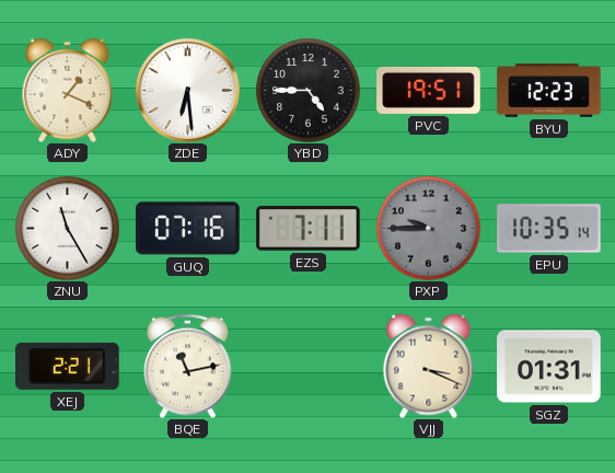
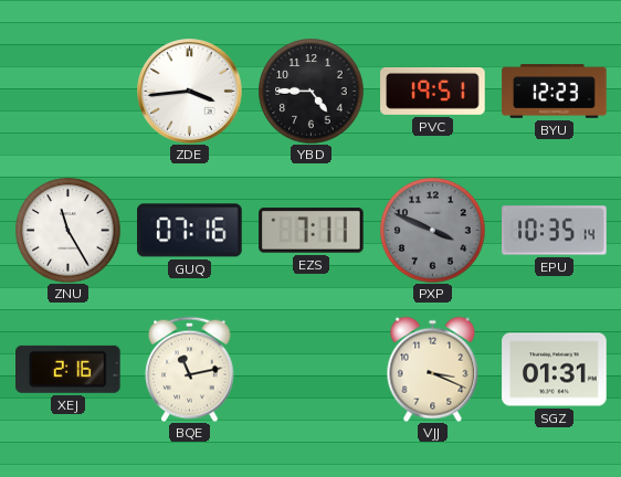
ADY: 1:19 -> none
ZDE: 6:29 -> 3:44
PXP: 9:45 -> 3:49
XEJ: 2:21 -> 2:16
